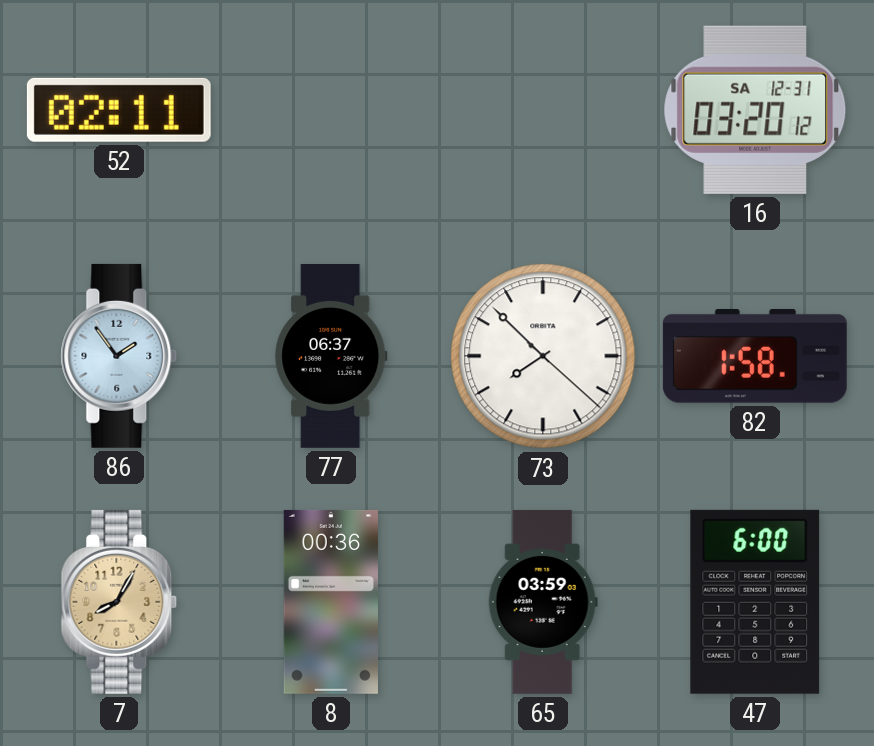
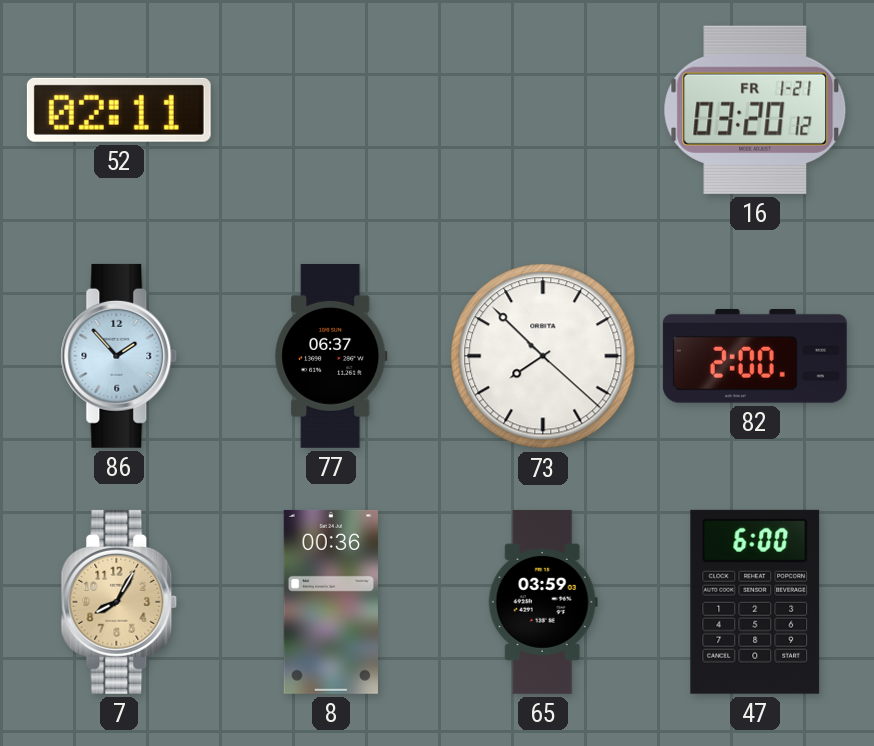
16 date: SA 12-31 -> FR 1-21
86: 1:54 -> 1:53
82: 1:58 -> 2:00
